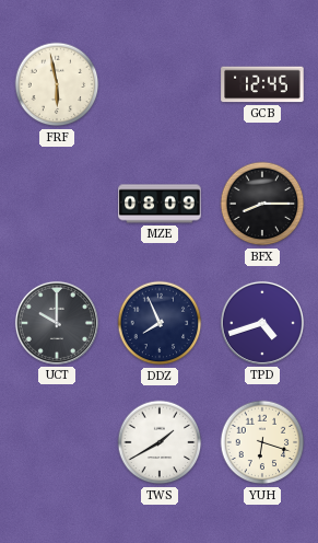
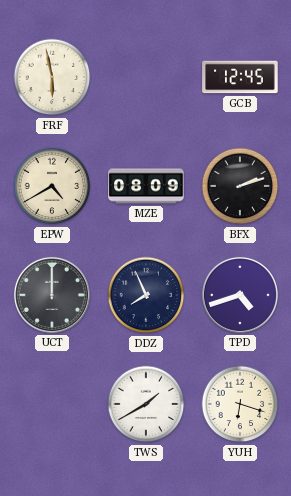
EPW: none -> 4:40
BFX: 8:15 -> 2:12
UCT: 10:00 -> 12:00
